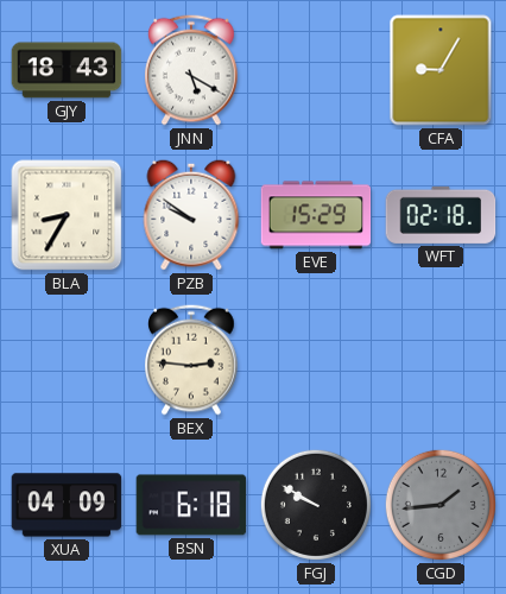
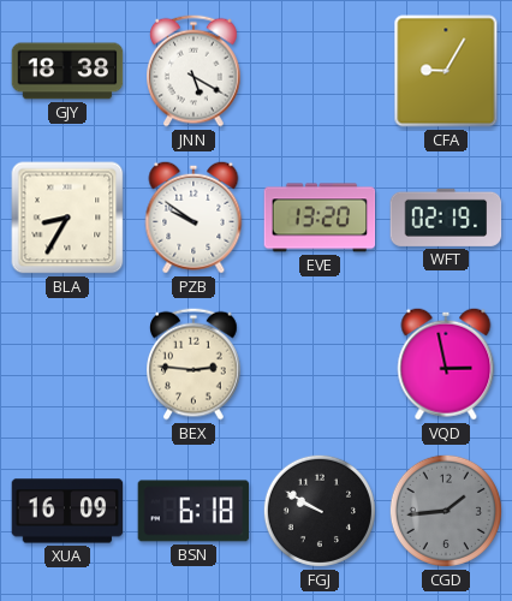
GJY: 18:43 -> 18:38
EVE: 15:29 -> 13:20
WFT: 02:18 -> 02:19
VQD: none -> 2:58
XUA: 04:09 -> 16:09
